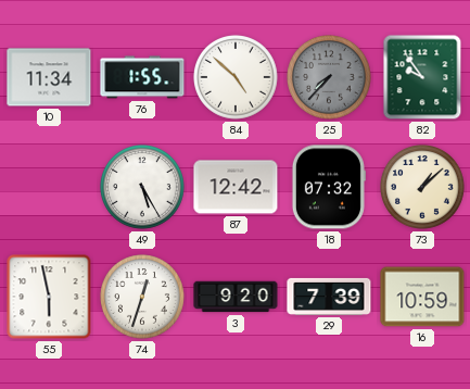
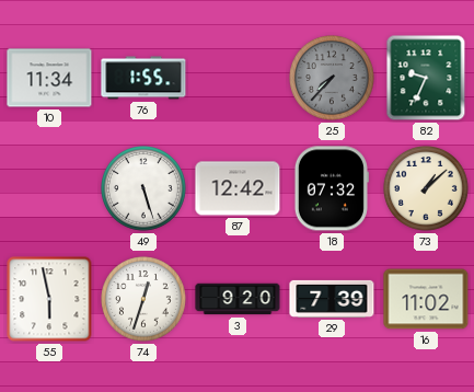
84: 4:52 -> none
82: 9:54 -> 9:34
49: 5:25 -> 5:27
16: 10:59 -> 11:02
